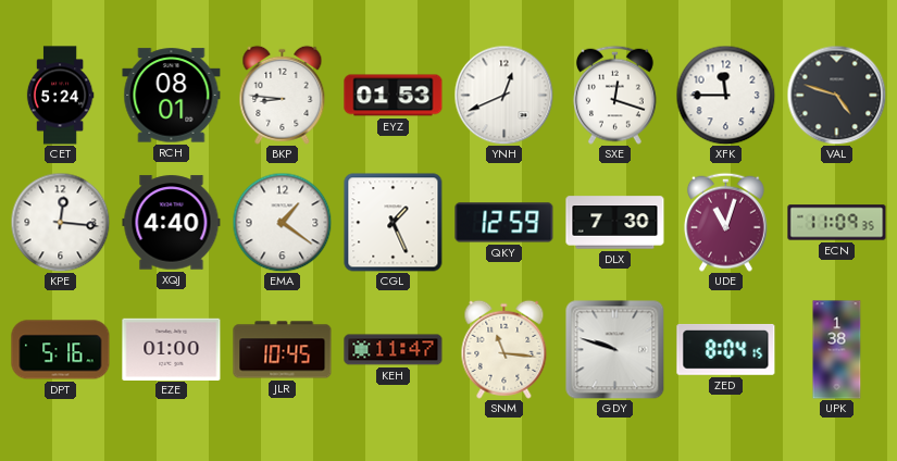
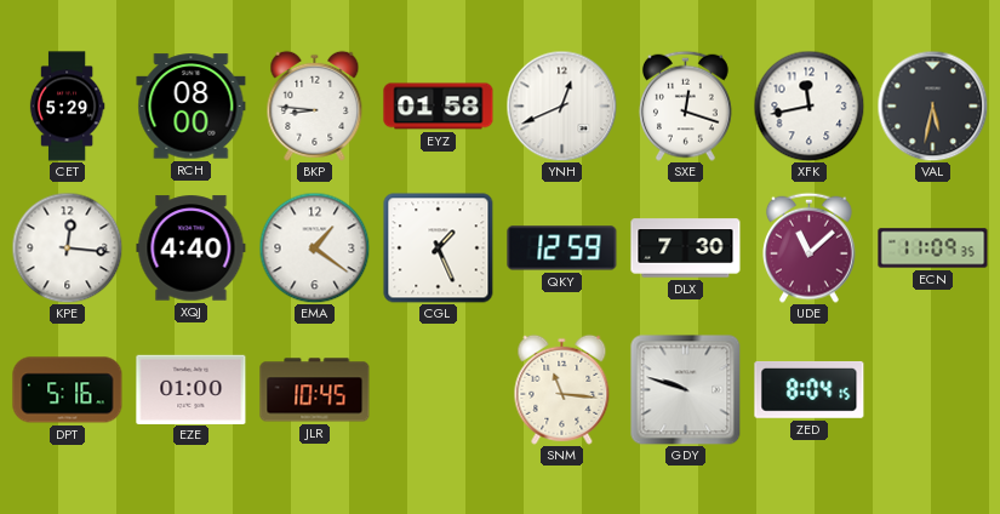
CET: 5:24 -> 5:29
RCH: 08:01 -> 08:00
EYZ: 01:53 -> 01:58
XFK: 11:45 -> 11:43
VAL: 4:48 -> 5:32
UDE: 11:03 -> 11:08
KEH: 11:47 -> none
UPK: 1:38 -> none
